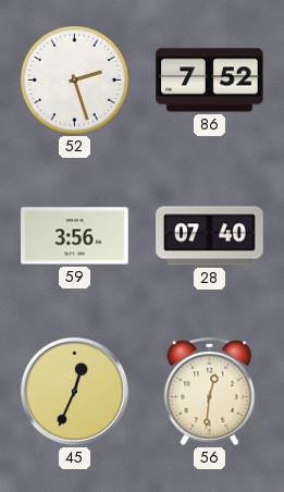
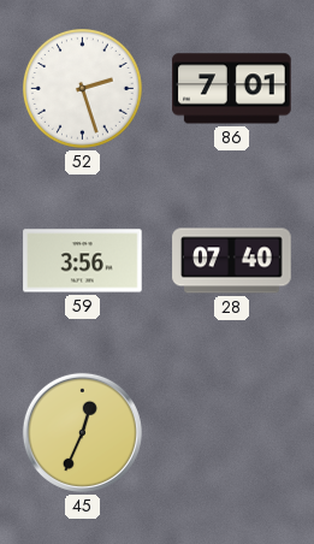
86: 7:52 -> 7:01
56: 12:31 -> none
